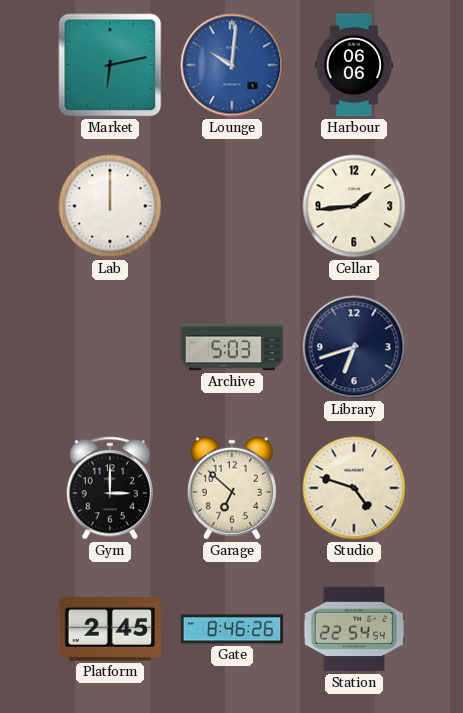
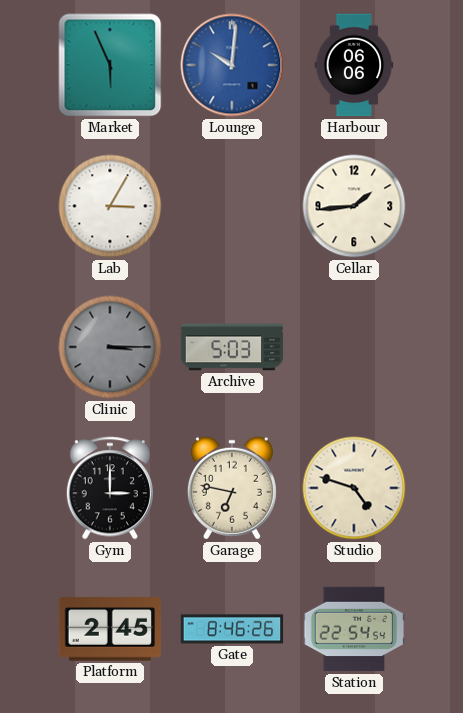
Market: 6:13 -> 5:56
Lab: 12:00 -> 3:05
Clinic: none -> 3:15
Library: 6:42 -> none
Garage: 6:52 -> 6:47
